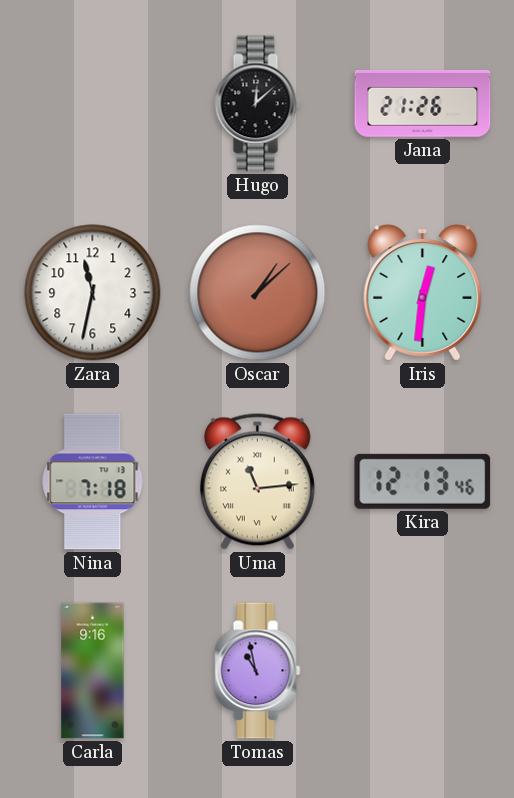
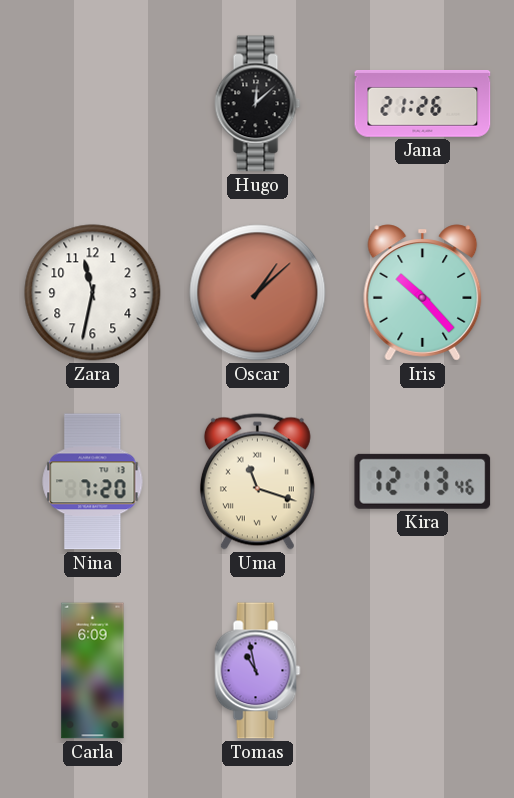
Iris: 12:31 -> 10:23
Nina: 7:18 -> 7:20
Uma: 11:14 -> 11:18
Carla: 9:16 -> 6:09
